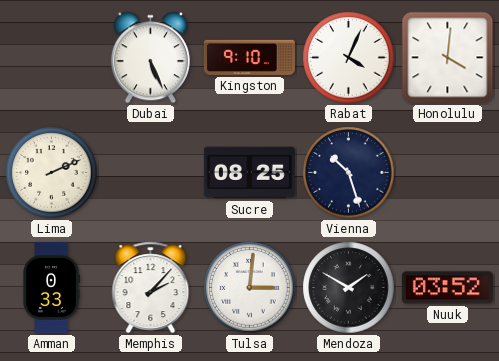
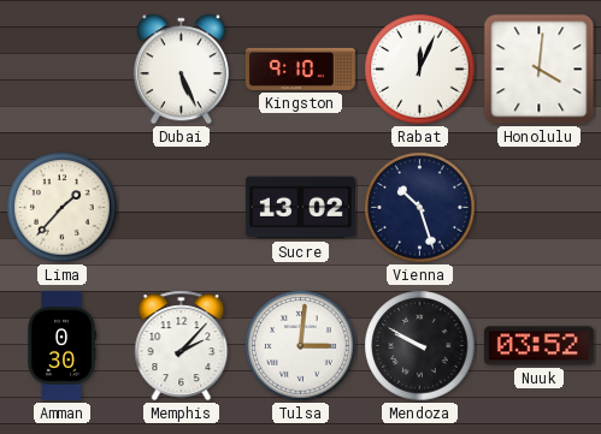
Rabat: 4:04 -> 12:04
Lima: 2:11 -> 1:37
Sucre: 08:25 -> 13:02
Amman: 0:33 -> 0:30
Mendoza: 1:50 -> 9:50
